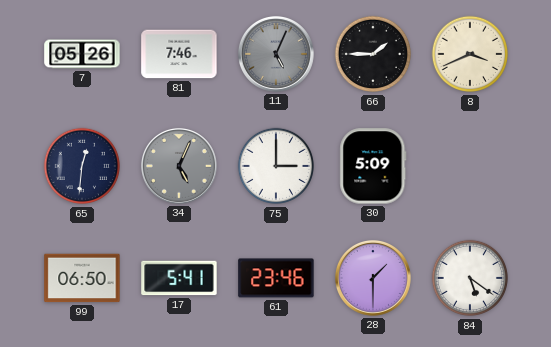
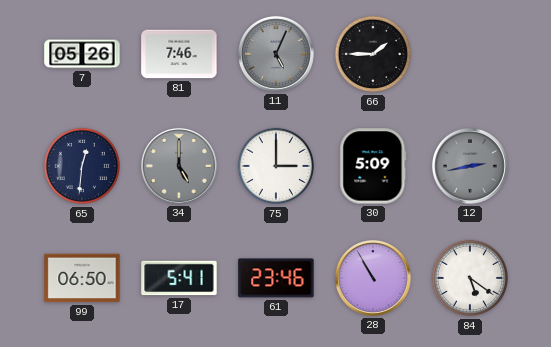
8: 3:41 -> none
34: 5:04 -> 5:00
12: none -> 2:43
28: 1:30 -> 10:55
